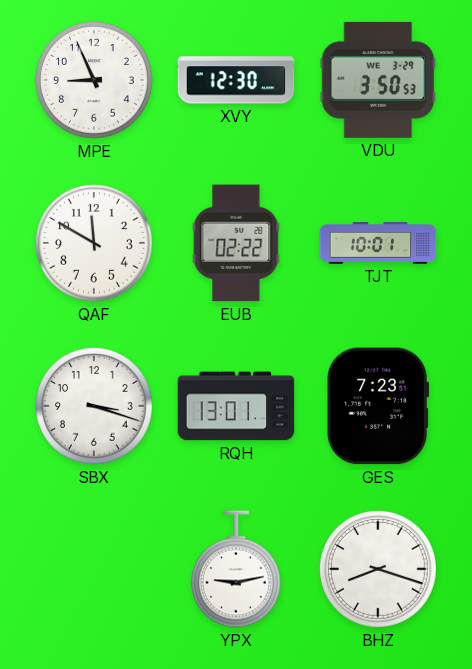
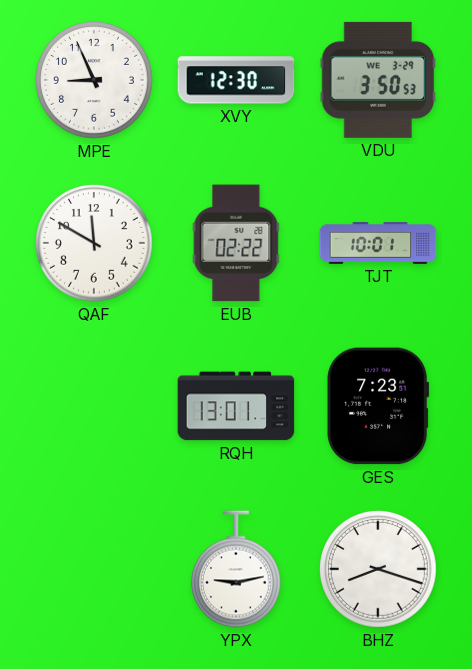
SBX: 3:18 -> none
